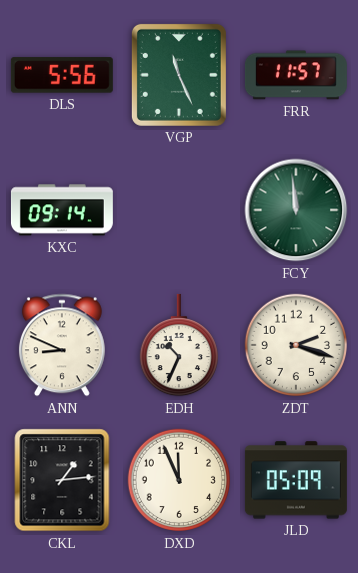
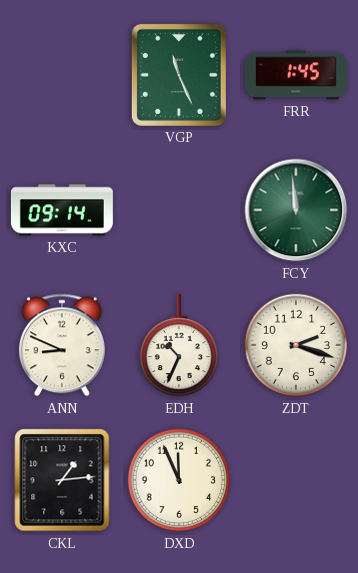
DLS: 5:56 -> none
FRR: 11:57 -> 1:45
JLD: 05:09 -> none
